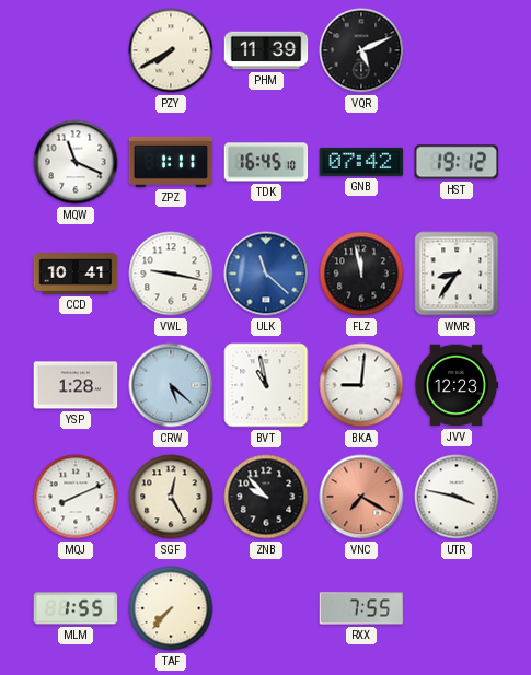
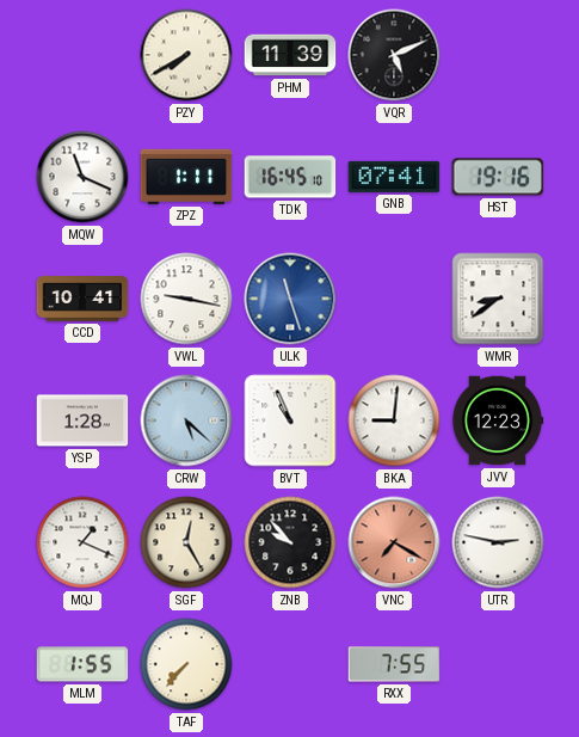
GNB: 07:42 -> 07:41
HST: 19:12 -> 19:16
ULK: 11:22 -> 11:27
FLZ: 11:58 -> none
WMR: 8:36 -> 8:39
BVT: 10:58 -> 10:56
MQJ: 8:11 -> 1:19
UTR: 3:47 -> 2:47
